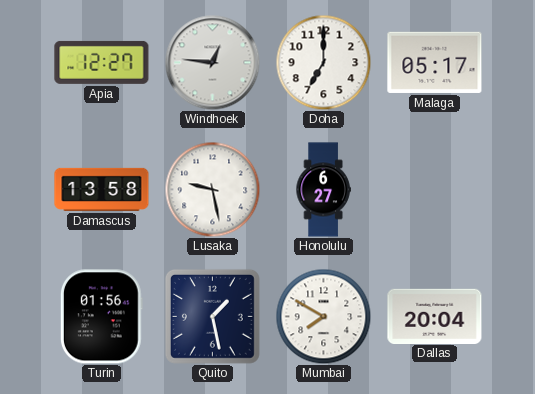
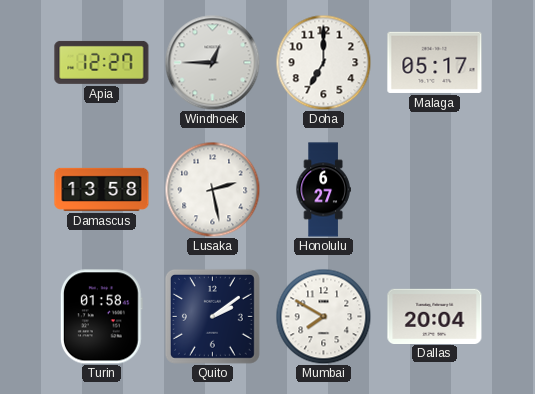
Windhoek: 12:46 -> 12:45
Lusaka: 9:28 -> 2:28
Turin: 01:56 -> 01:58
Quito: 1:28 -> 2:09
